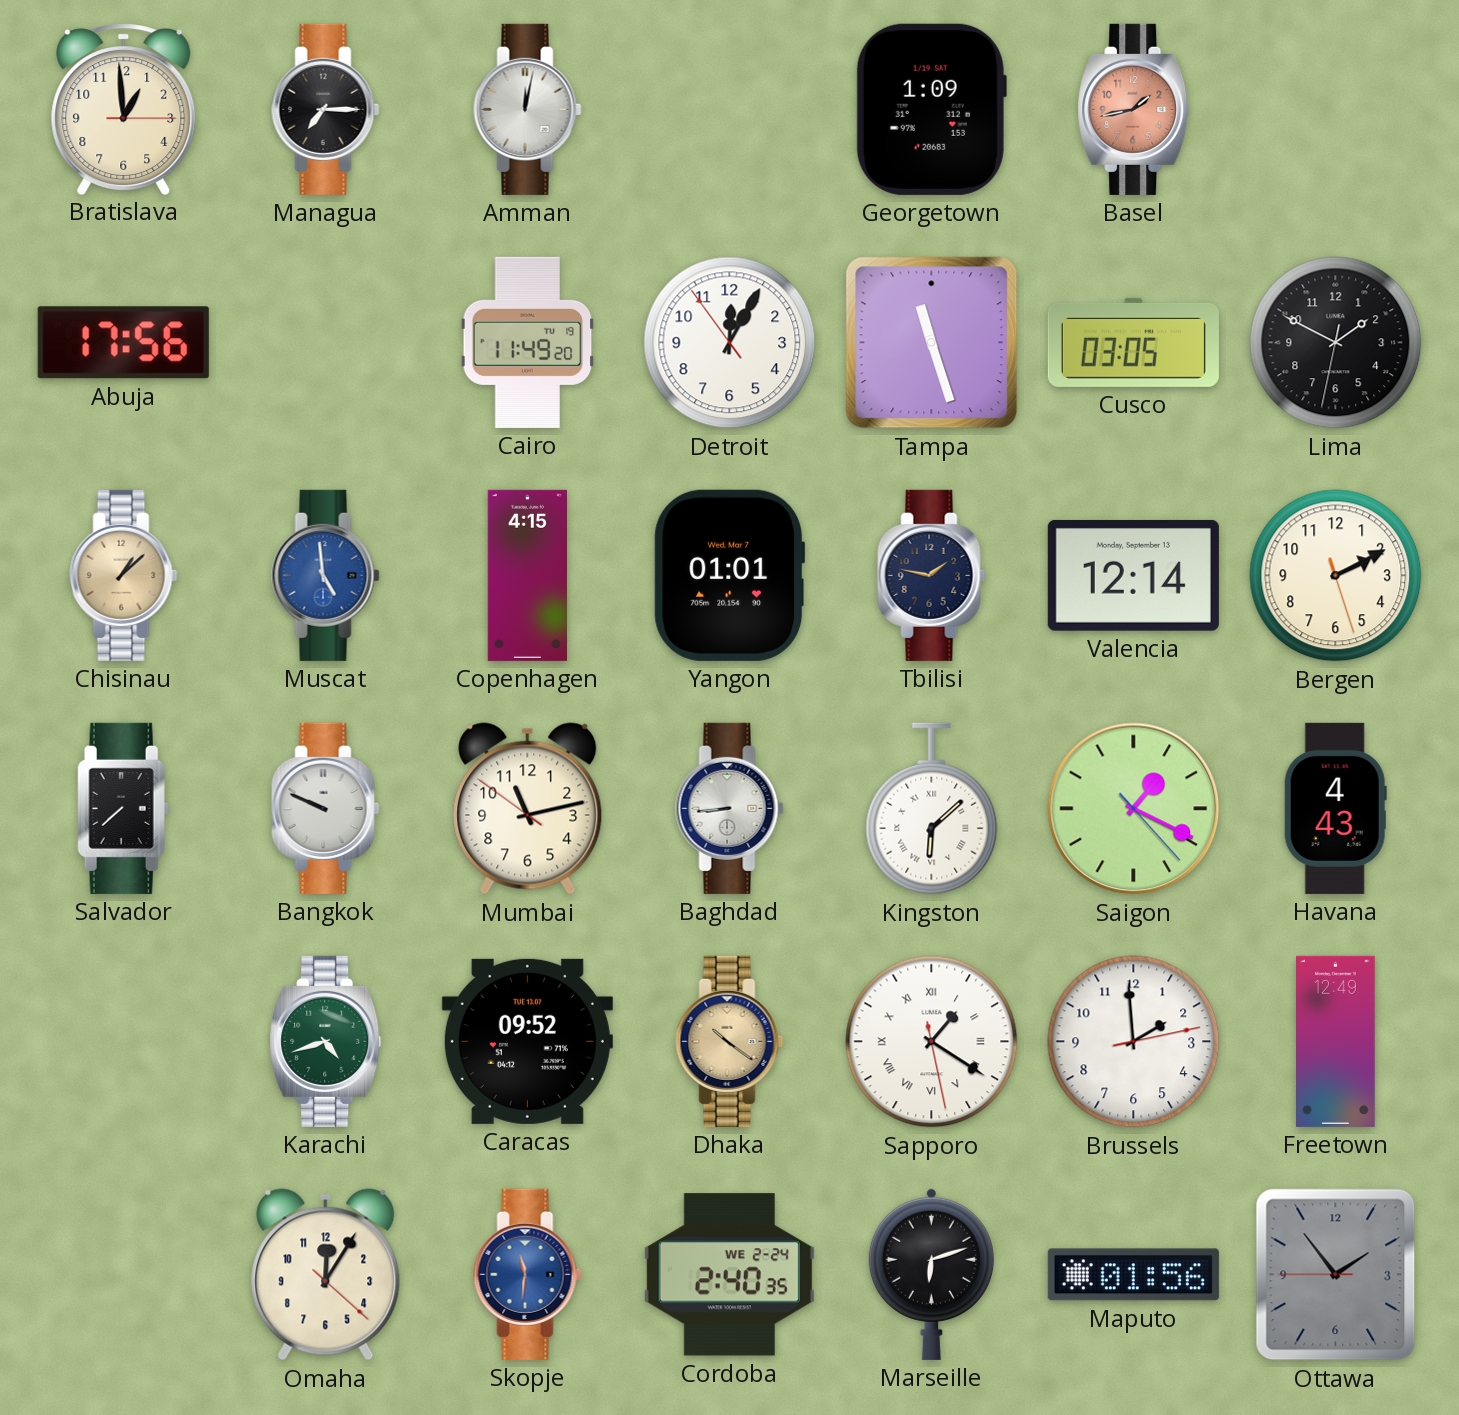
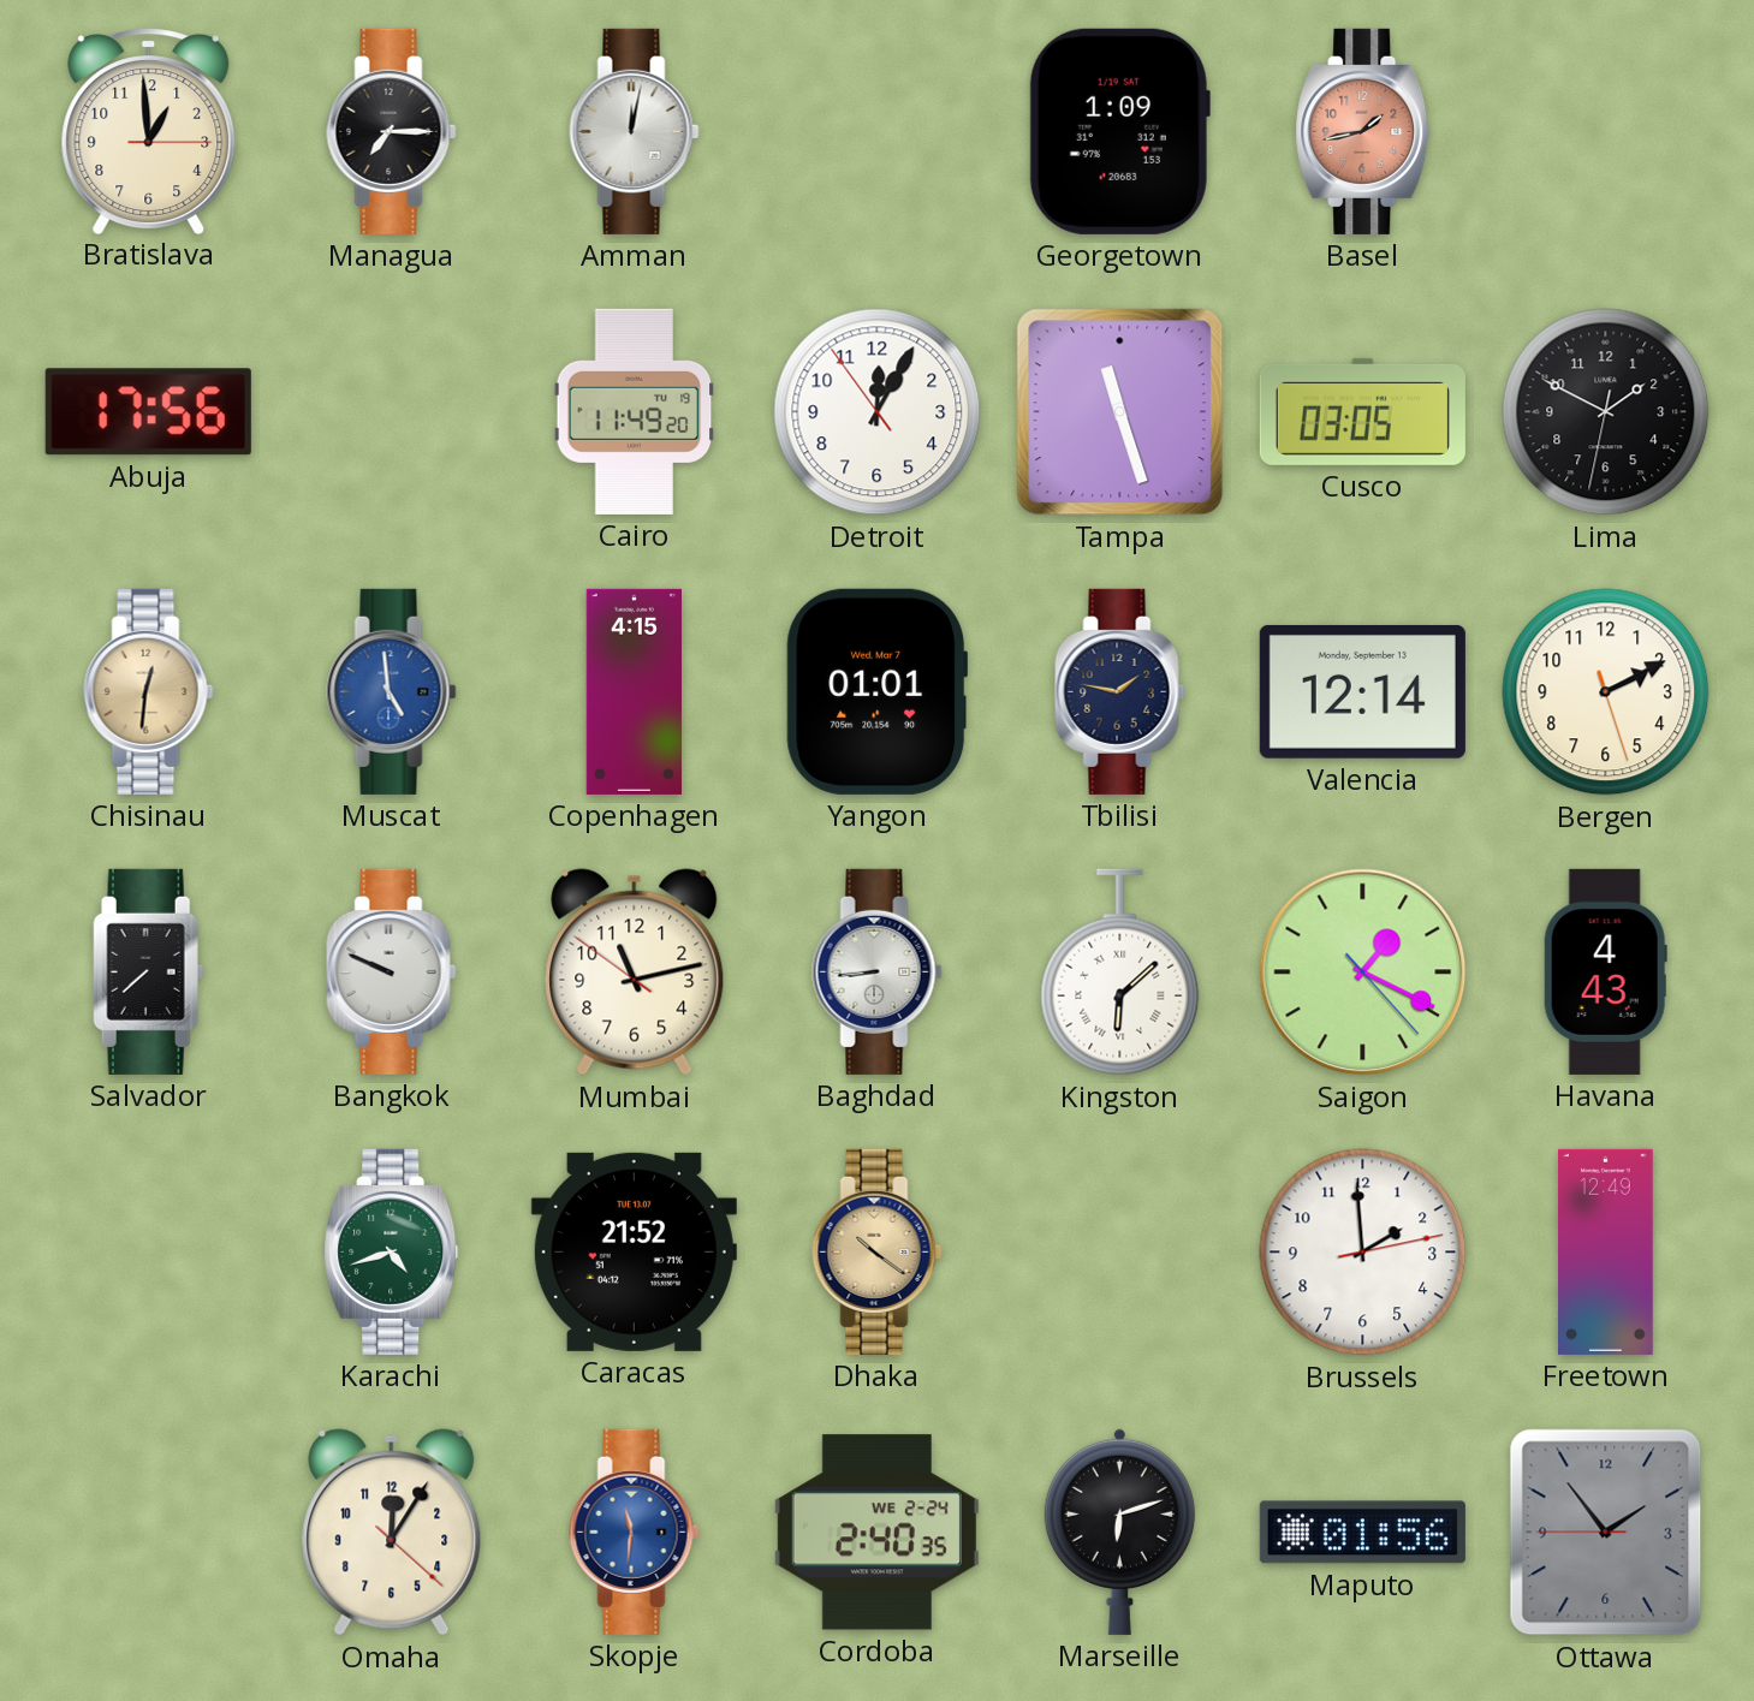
Chisinau: 1:08 -> 12:31
Caracas: 09:52 -> 21:52
Sapporo: 1:20 -> none
